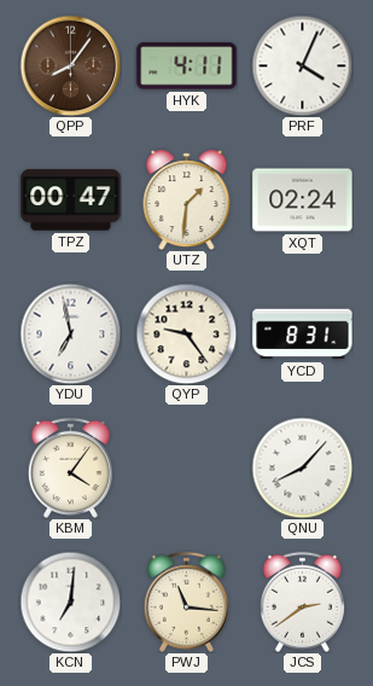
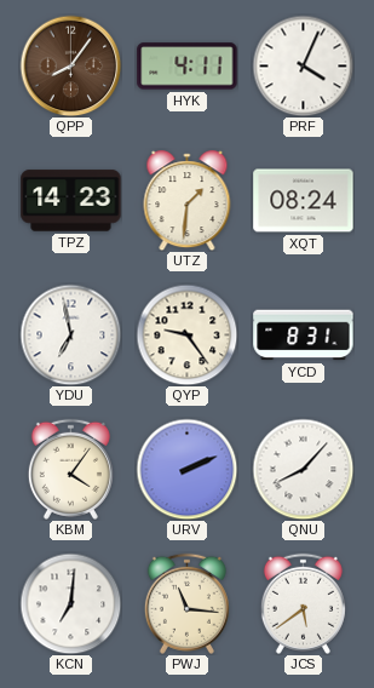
TPZ: 00:47 -> 14:23
XQT: 02:24 -> 08:24
URV: none -> 2:11
JCS: 2:39 -> 5:39
